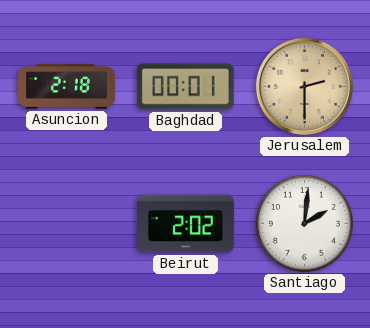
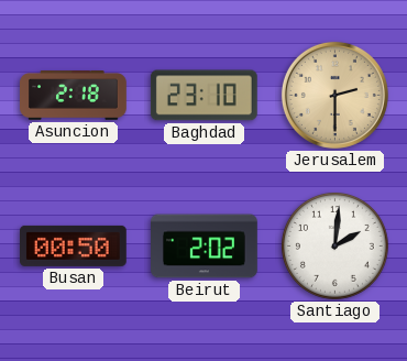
Baghdad: 00:01 -> 23:10
Busan: none -> 00:50
